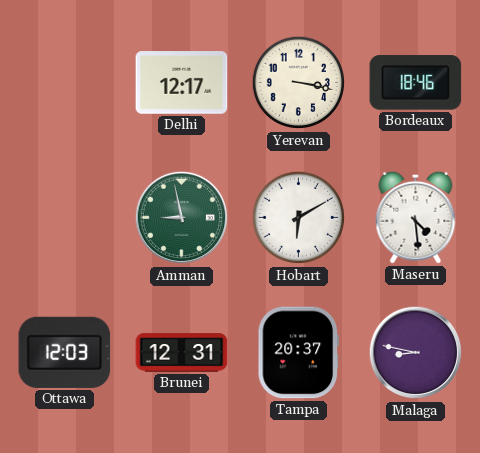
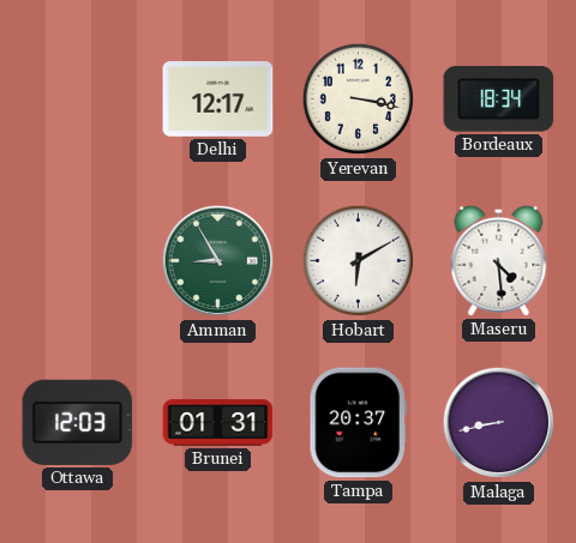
Bordeaux: 18:46 -> 18:34
Amman: 8:58 -> 8:55
Brunei: 12:31 -> 01:31
Malaga: 8:47 -> 8:43
